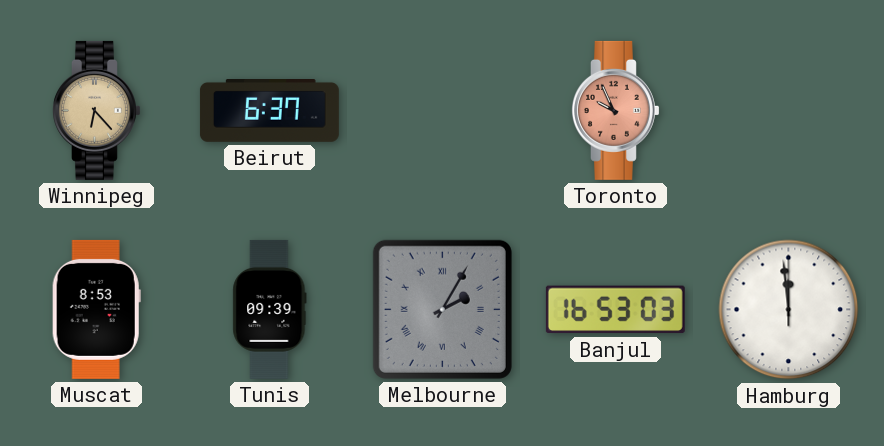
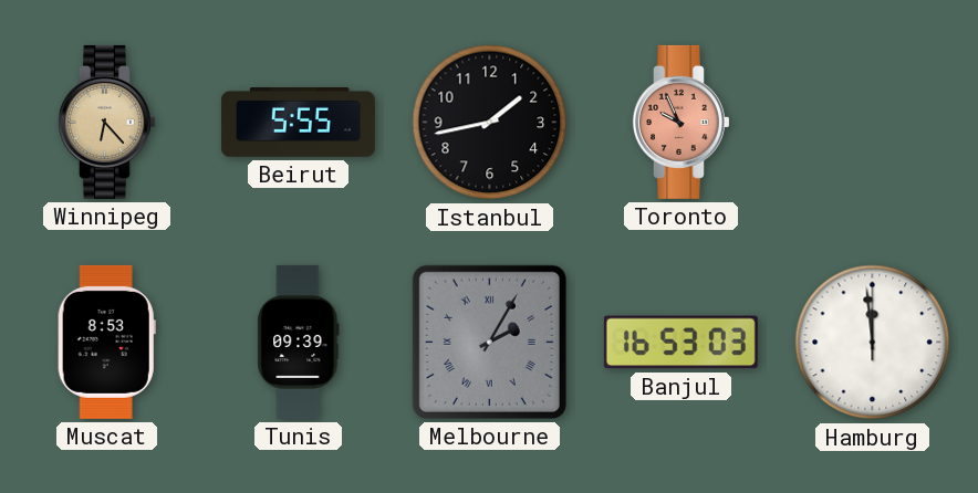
Beirut: 6:37 -> 5:55
Istanbul: none -> 1:43
